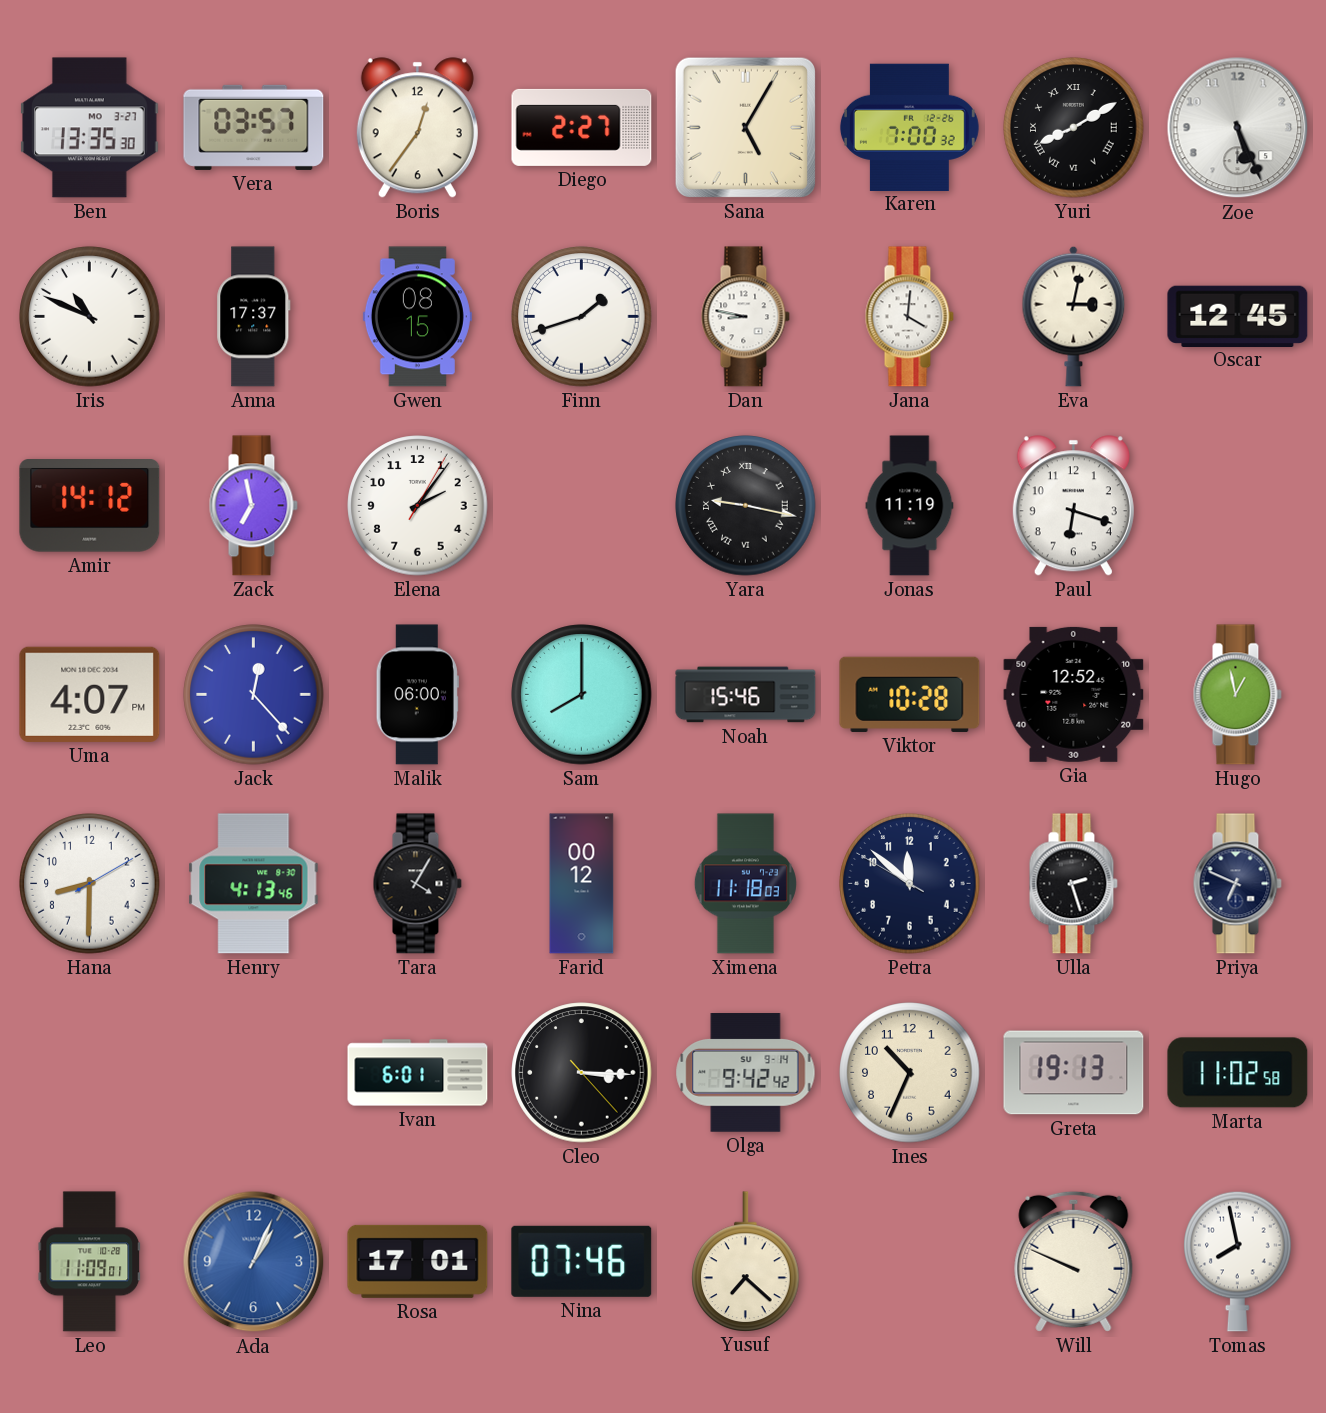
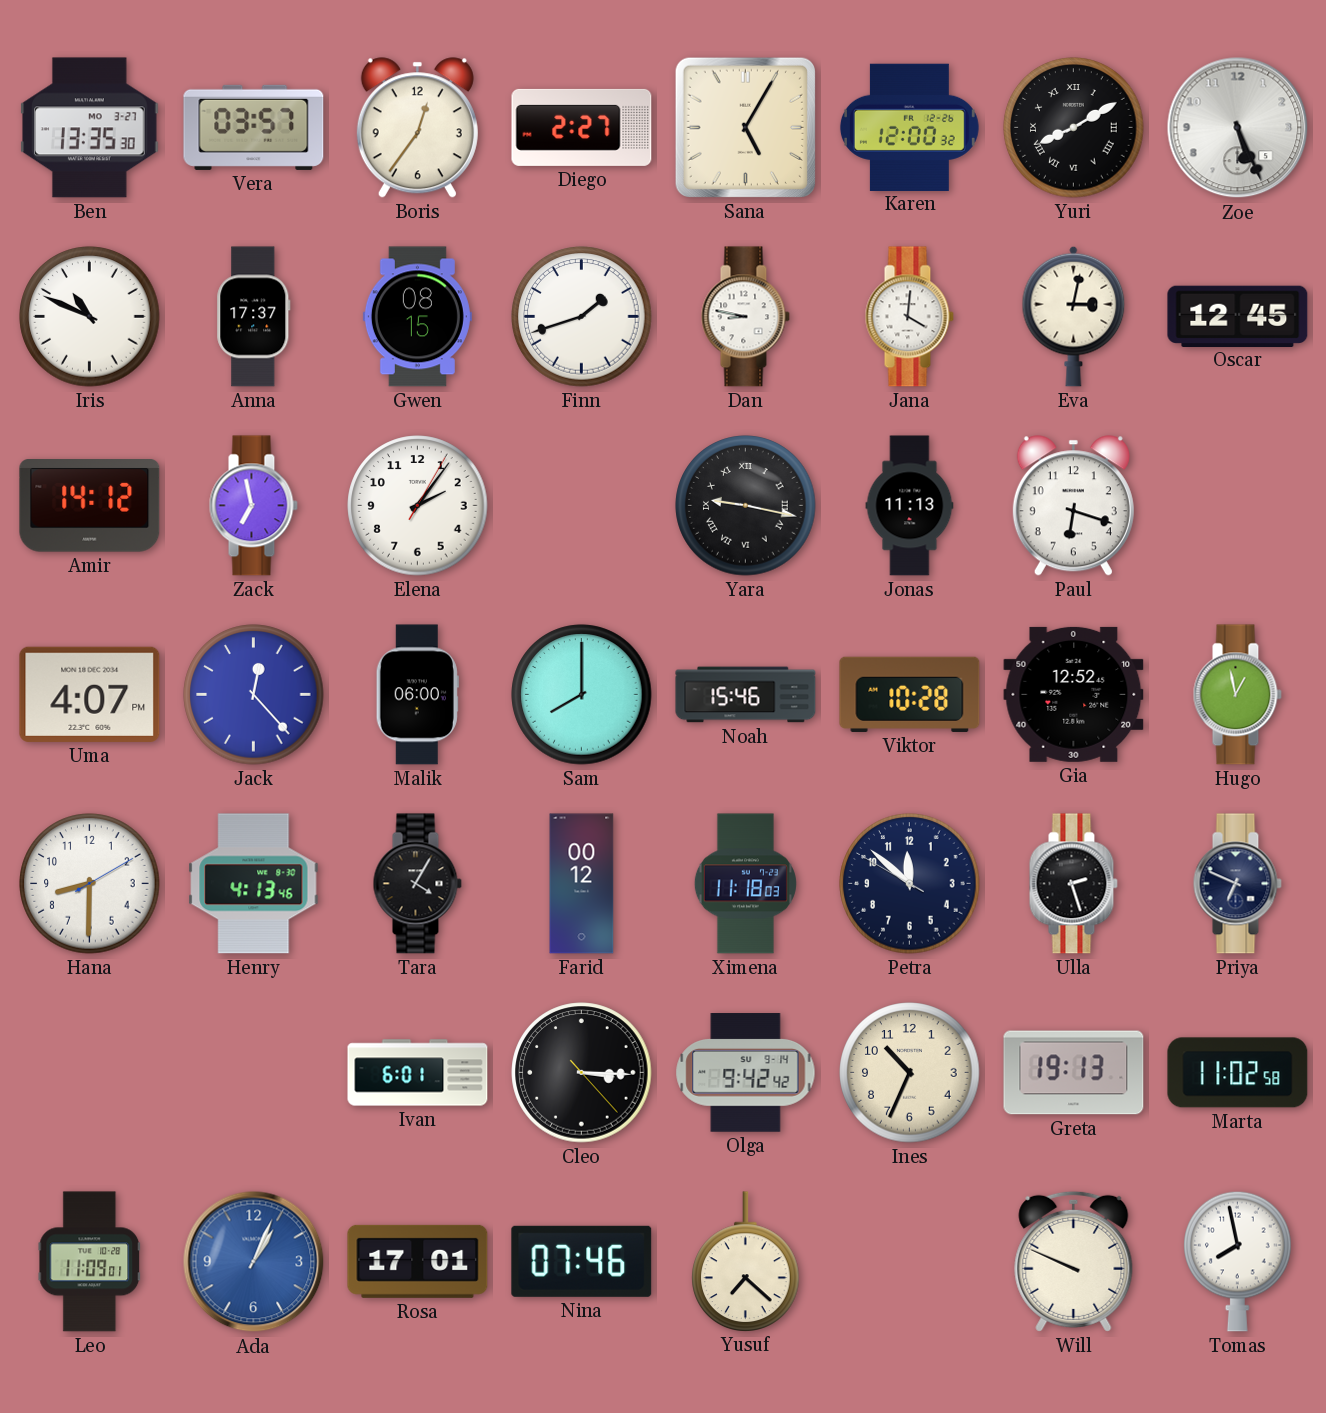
Karen: 7:00 -> 12:00
Jonas: 11:19 -> 11:13
